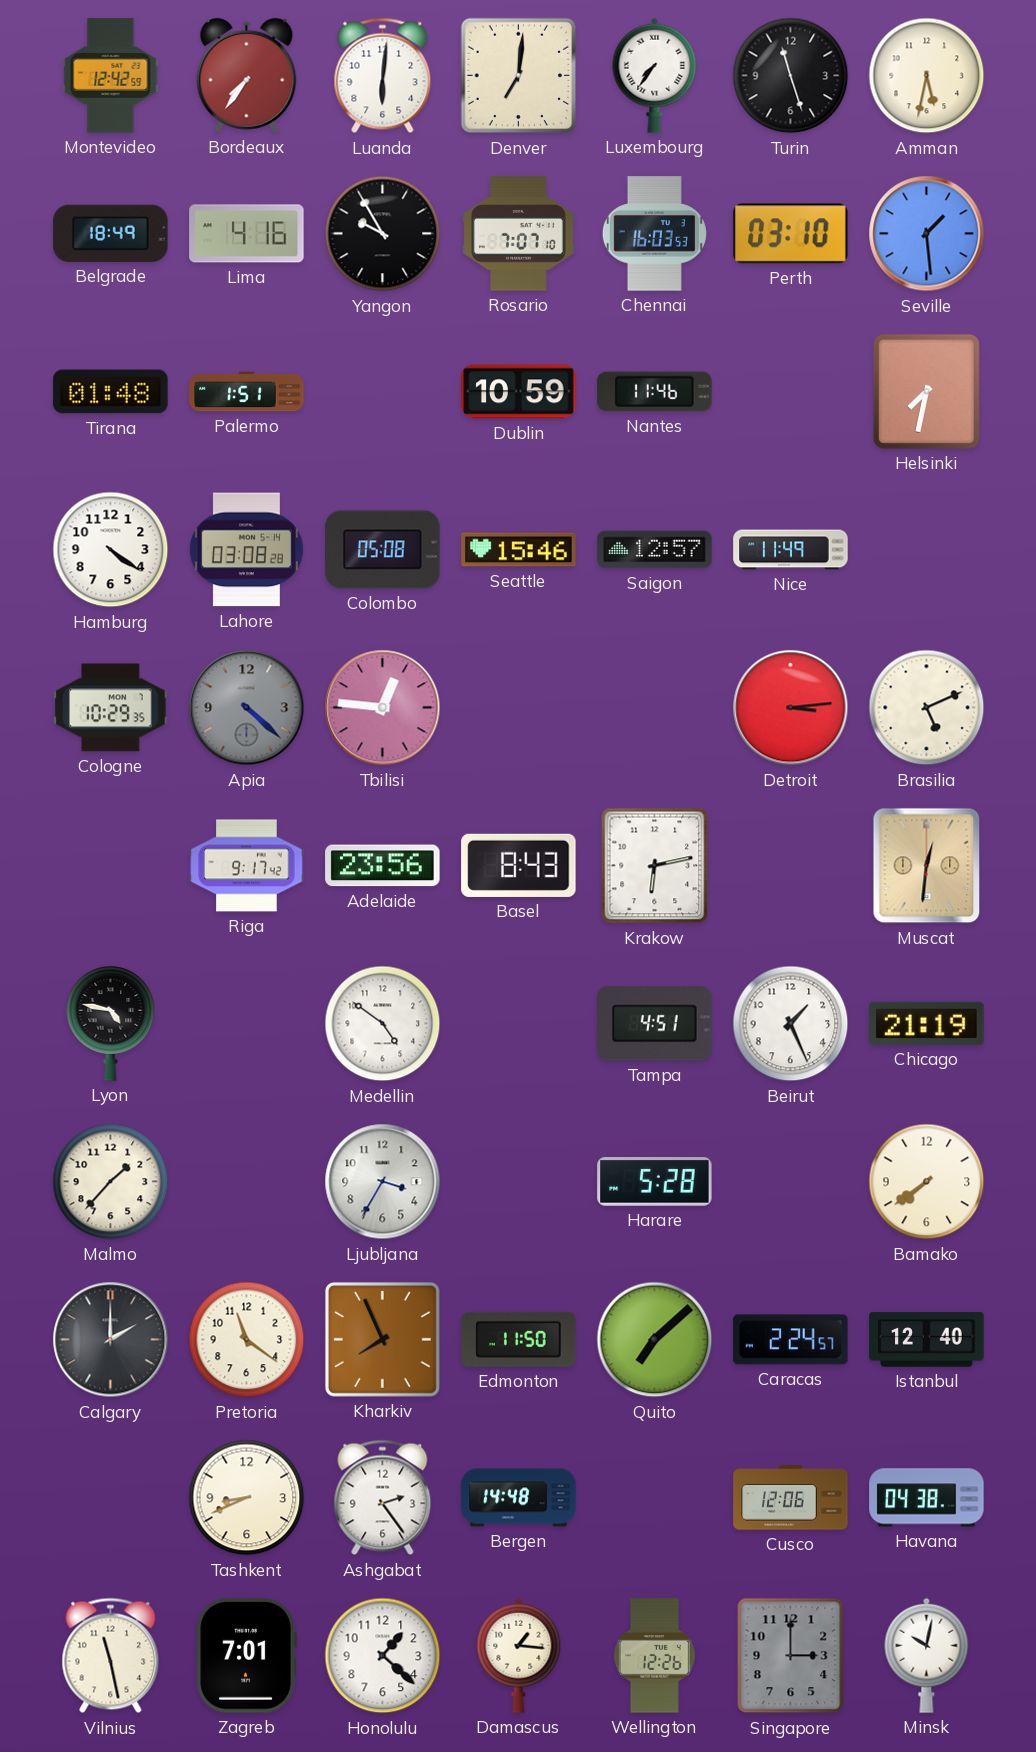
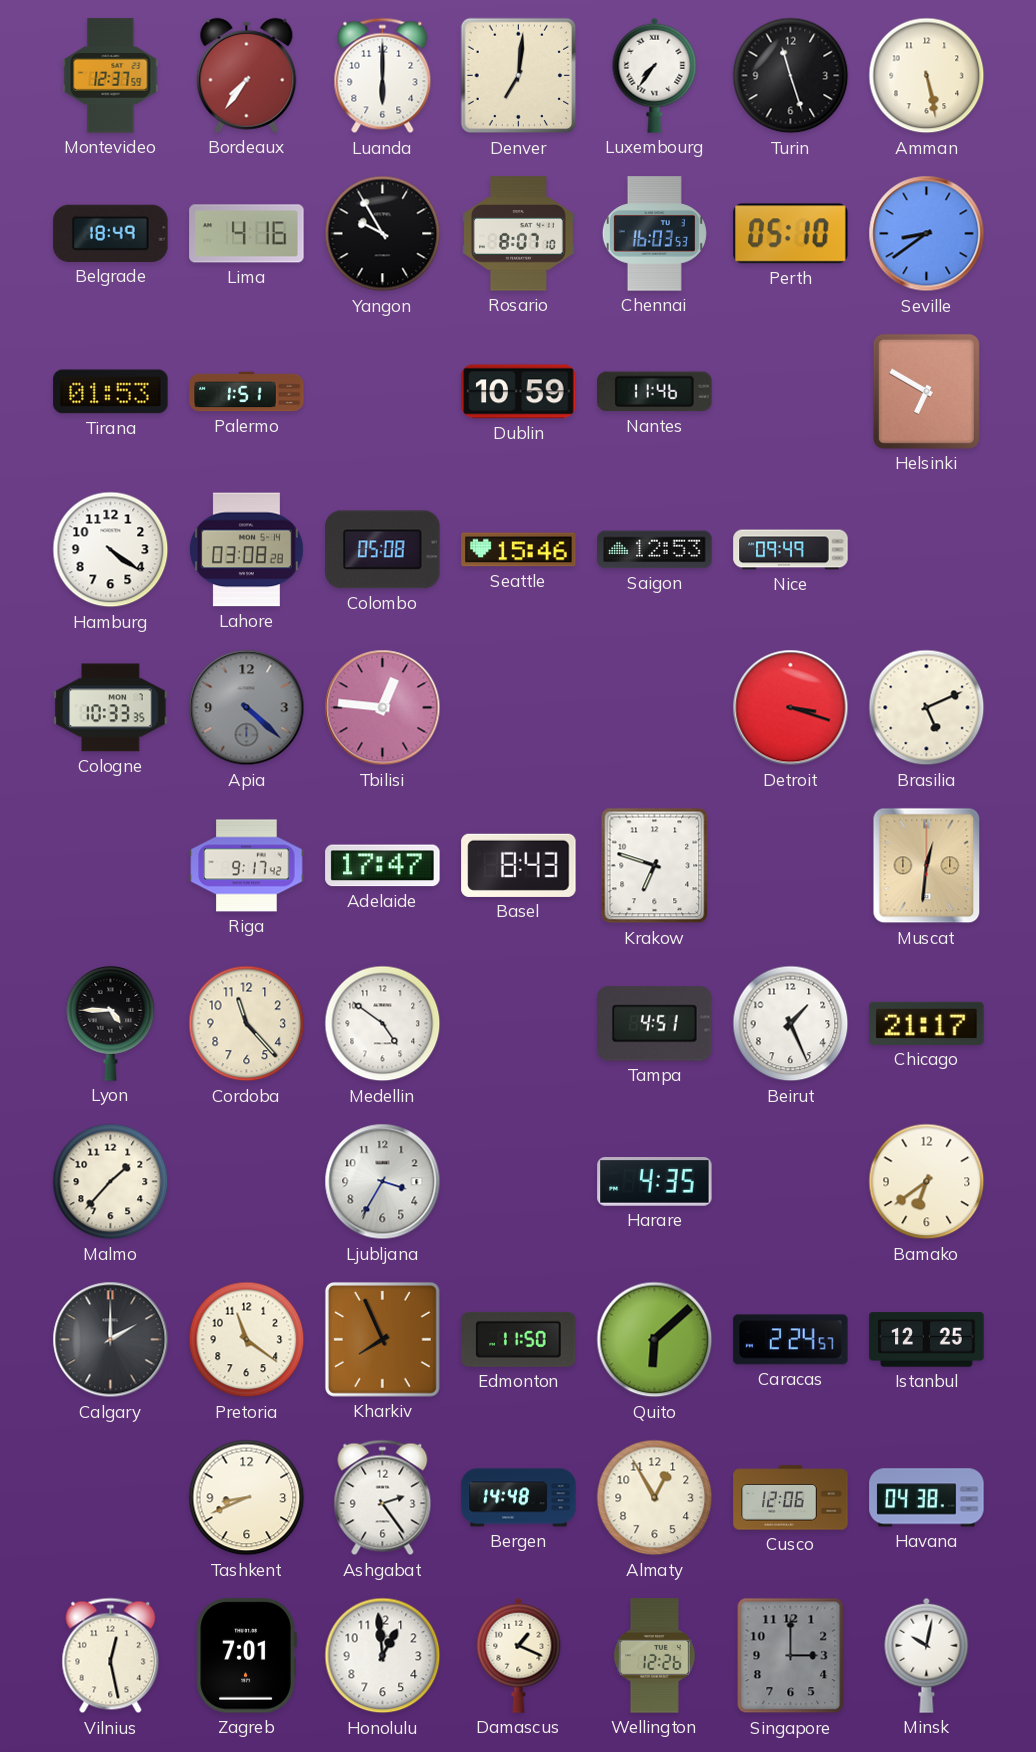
Montevideo: 12:42 -> 12:37
Luanda: 6:01 -> 6:00
Amman: 5:32 -> 5:28
Rosario: 7:07 -> 8:07
Perth: 03:10 -> 05:10
Seville: 1:29 -> 8:39
Tirana: 01:48 -> 01:53
Helsinki: 7:32 -> 6:50
Saigon: 12:57 -> 12:53
Nice: 11:49 -> 09:49
Cologne: 10:29 -> 10:33
Detroit: 3:14 -> 3:18
Adelaide: 23:56 -> 17:47
Krakow: 6:13 -> 6:48
Lyon: 4:47 -> 4:45
Cordoba: none -> 11:23
Chicago: 21:19 -> 21:17
Harare: 5:28 -> 4:35
Bamako: 7:39 -> 6:39
Quito: 7:08 -> 6:08
Istanbul: 12:40 -> 12:25
Almaty: none -> 12:55
Vilnius: 11:28 -> 12:28
Honolulu: 1:22 -> 12:59
Damascus: 1:16 -> 1:19
